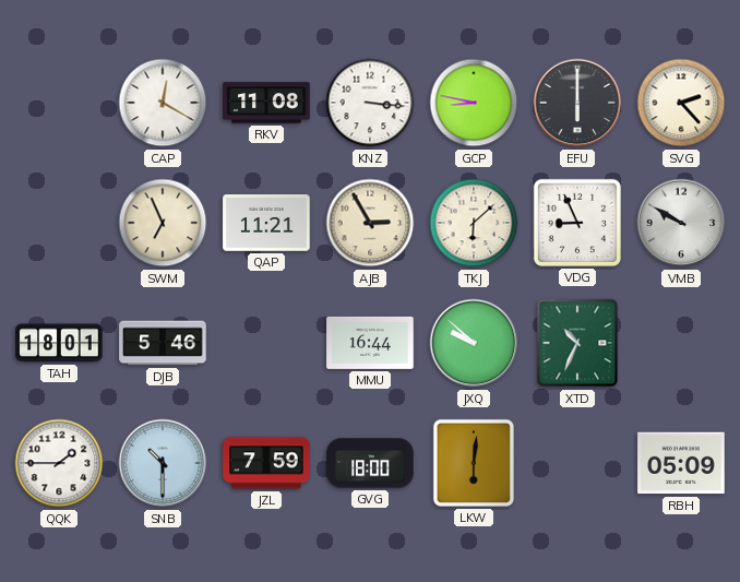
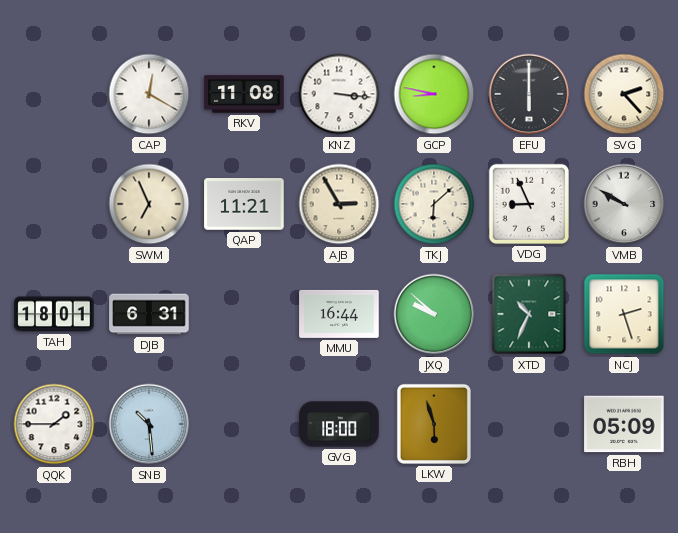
DJB: 5:46 -> 6:31
NCJ: none -> 2:27
SNB: 10:30 -> 10:29
JZL: 7:59 -> none
LKW: 6:01 -> 5:57
